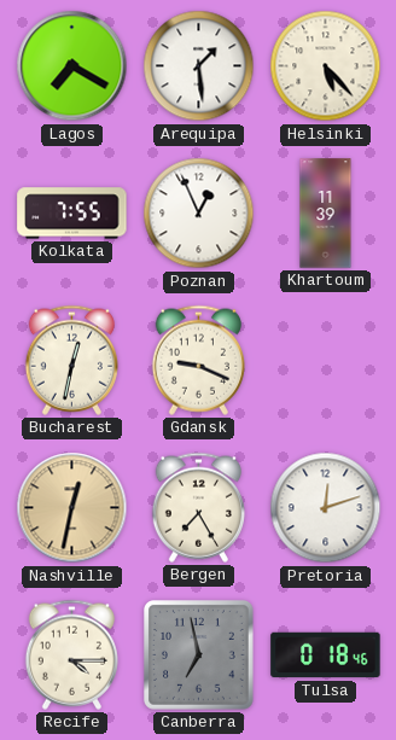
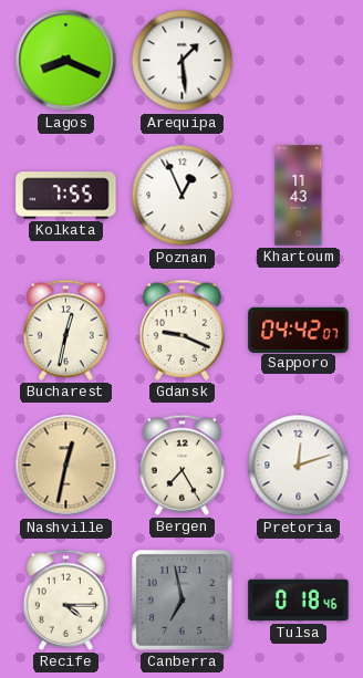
Lagos: 7:20 -> 8:19
Helsinki: 5:23 -> none
Khartoum: 11:39 -> 11:43
Sapporo: none -> 04:42
